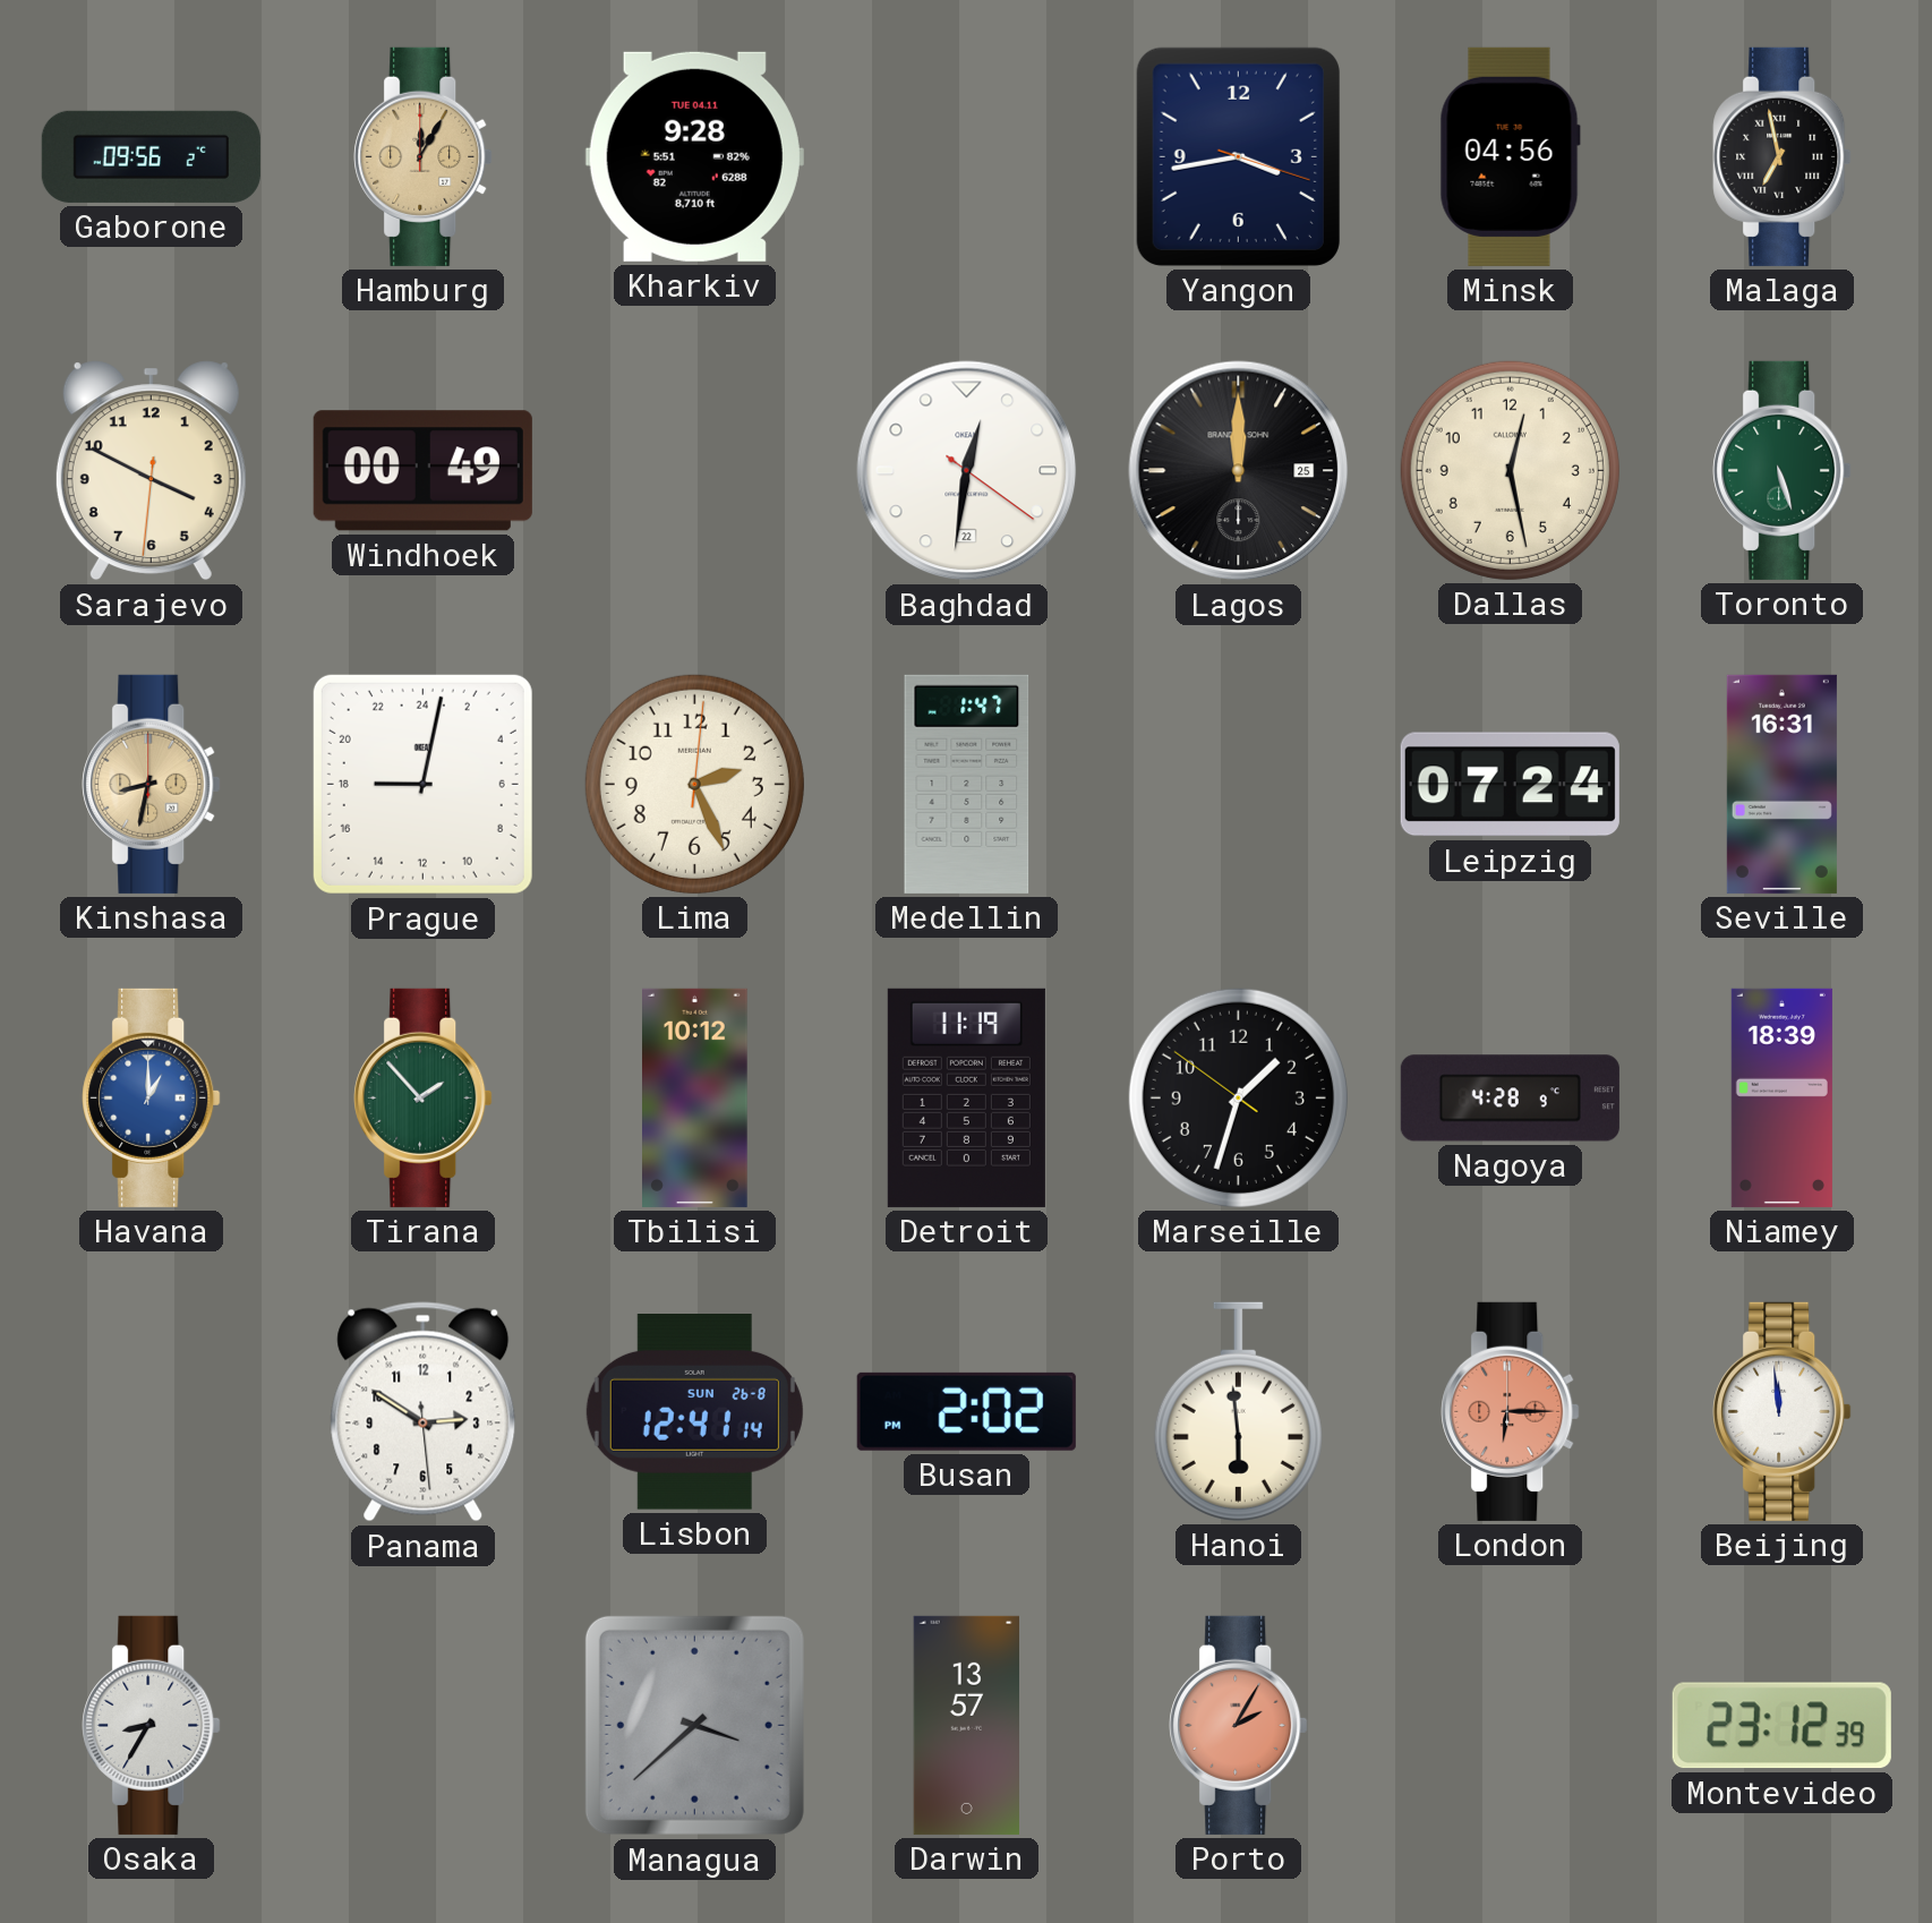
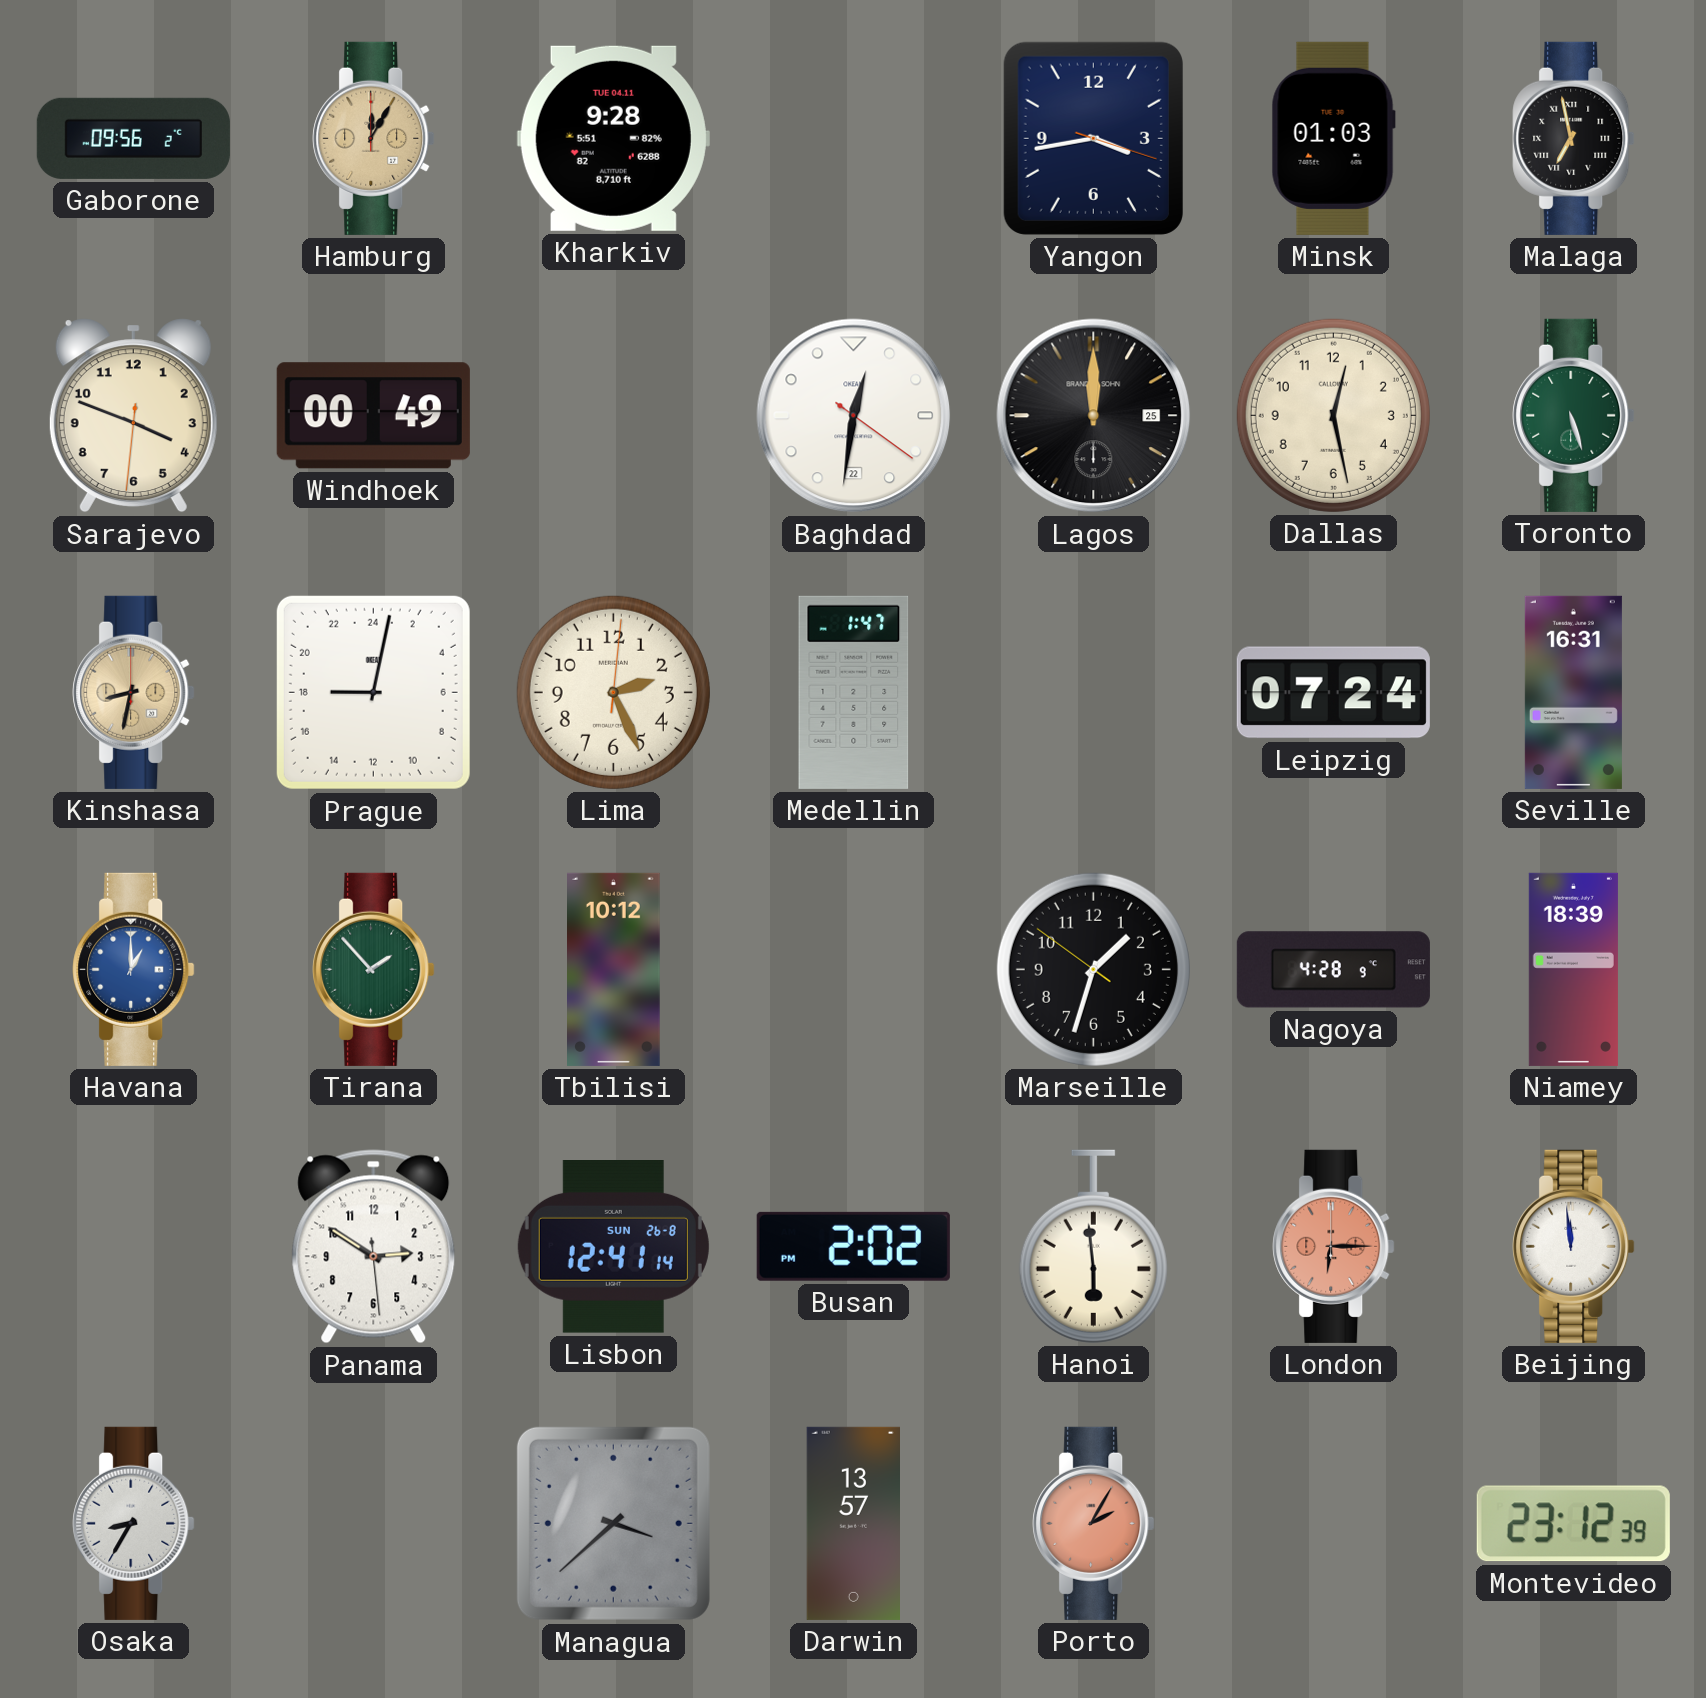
Minsk: 04:56 -> 01:03
Sarajevo: 3:49 -> 3:48
Detroit: 11:19 -> none
